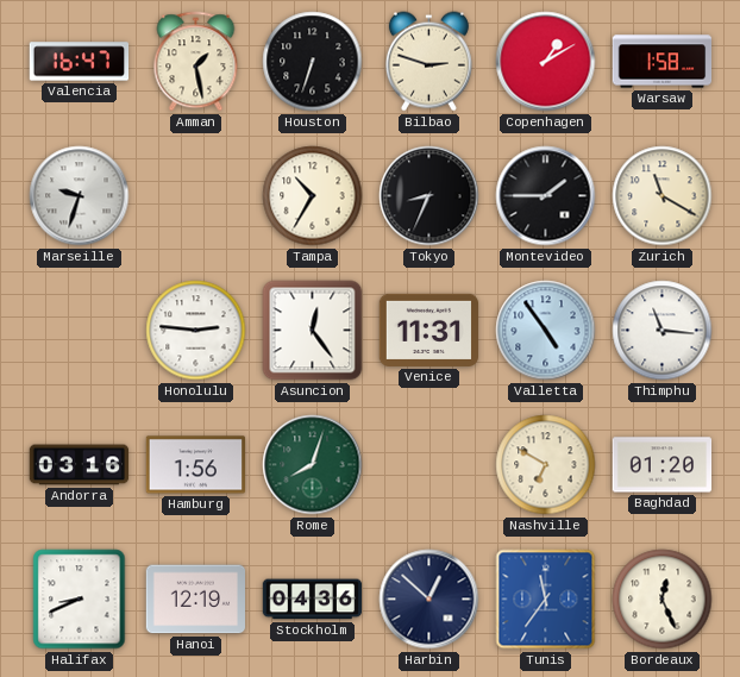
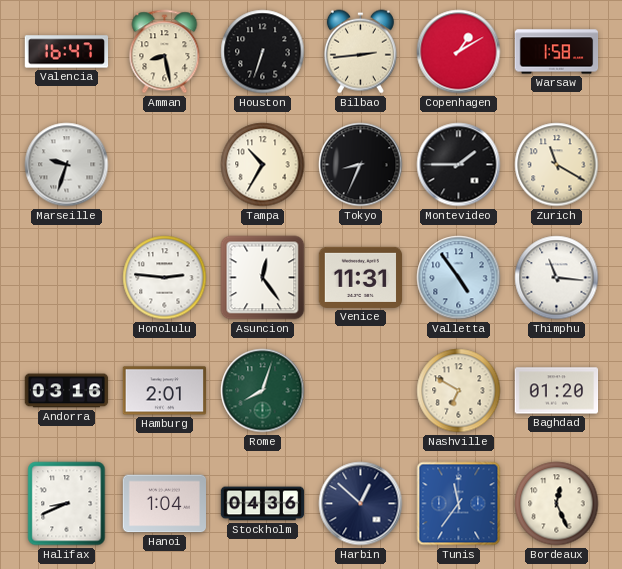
Amman: 1:28 -> 8:28
Bilbao: 2:48 -> 2:44
Hamburg: 1:56 -> 2:01
Hanoi: 12:19 -> 1:04
